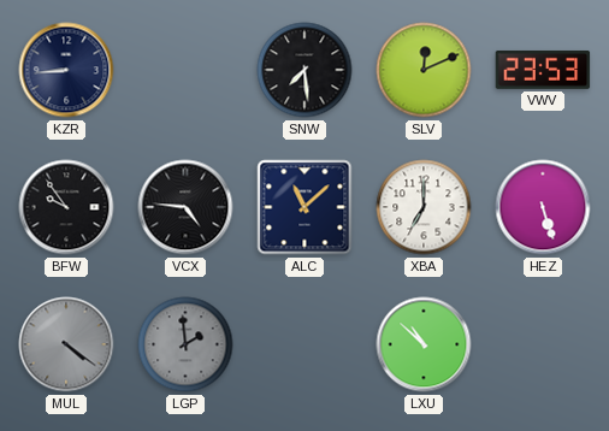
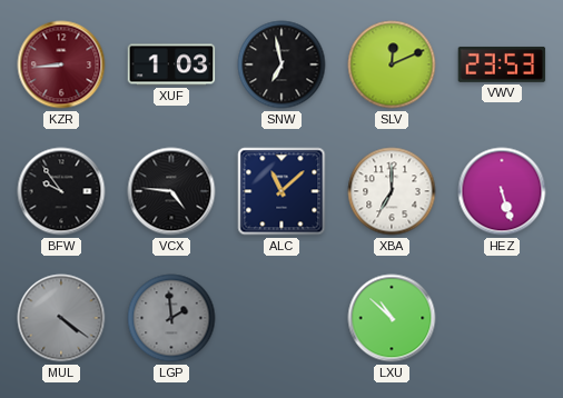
KZR dial: navy -> burgundy
XUF: none -> 1:03
SNW: 7:29 -> 6:58
